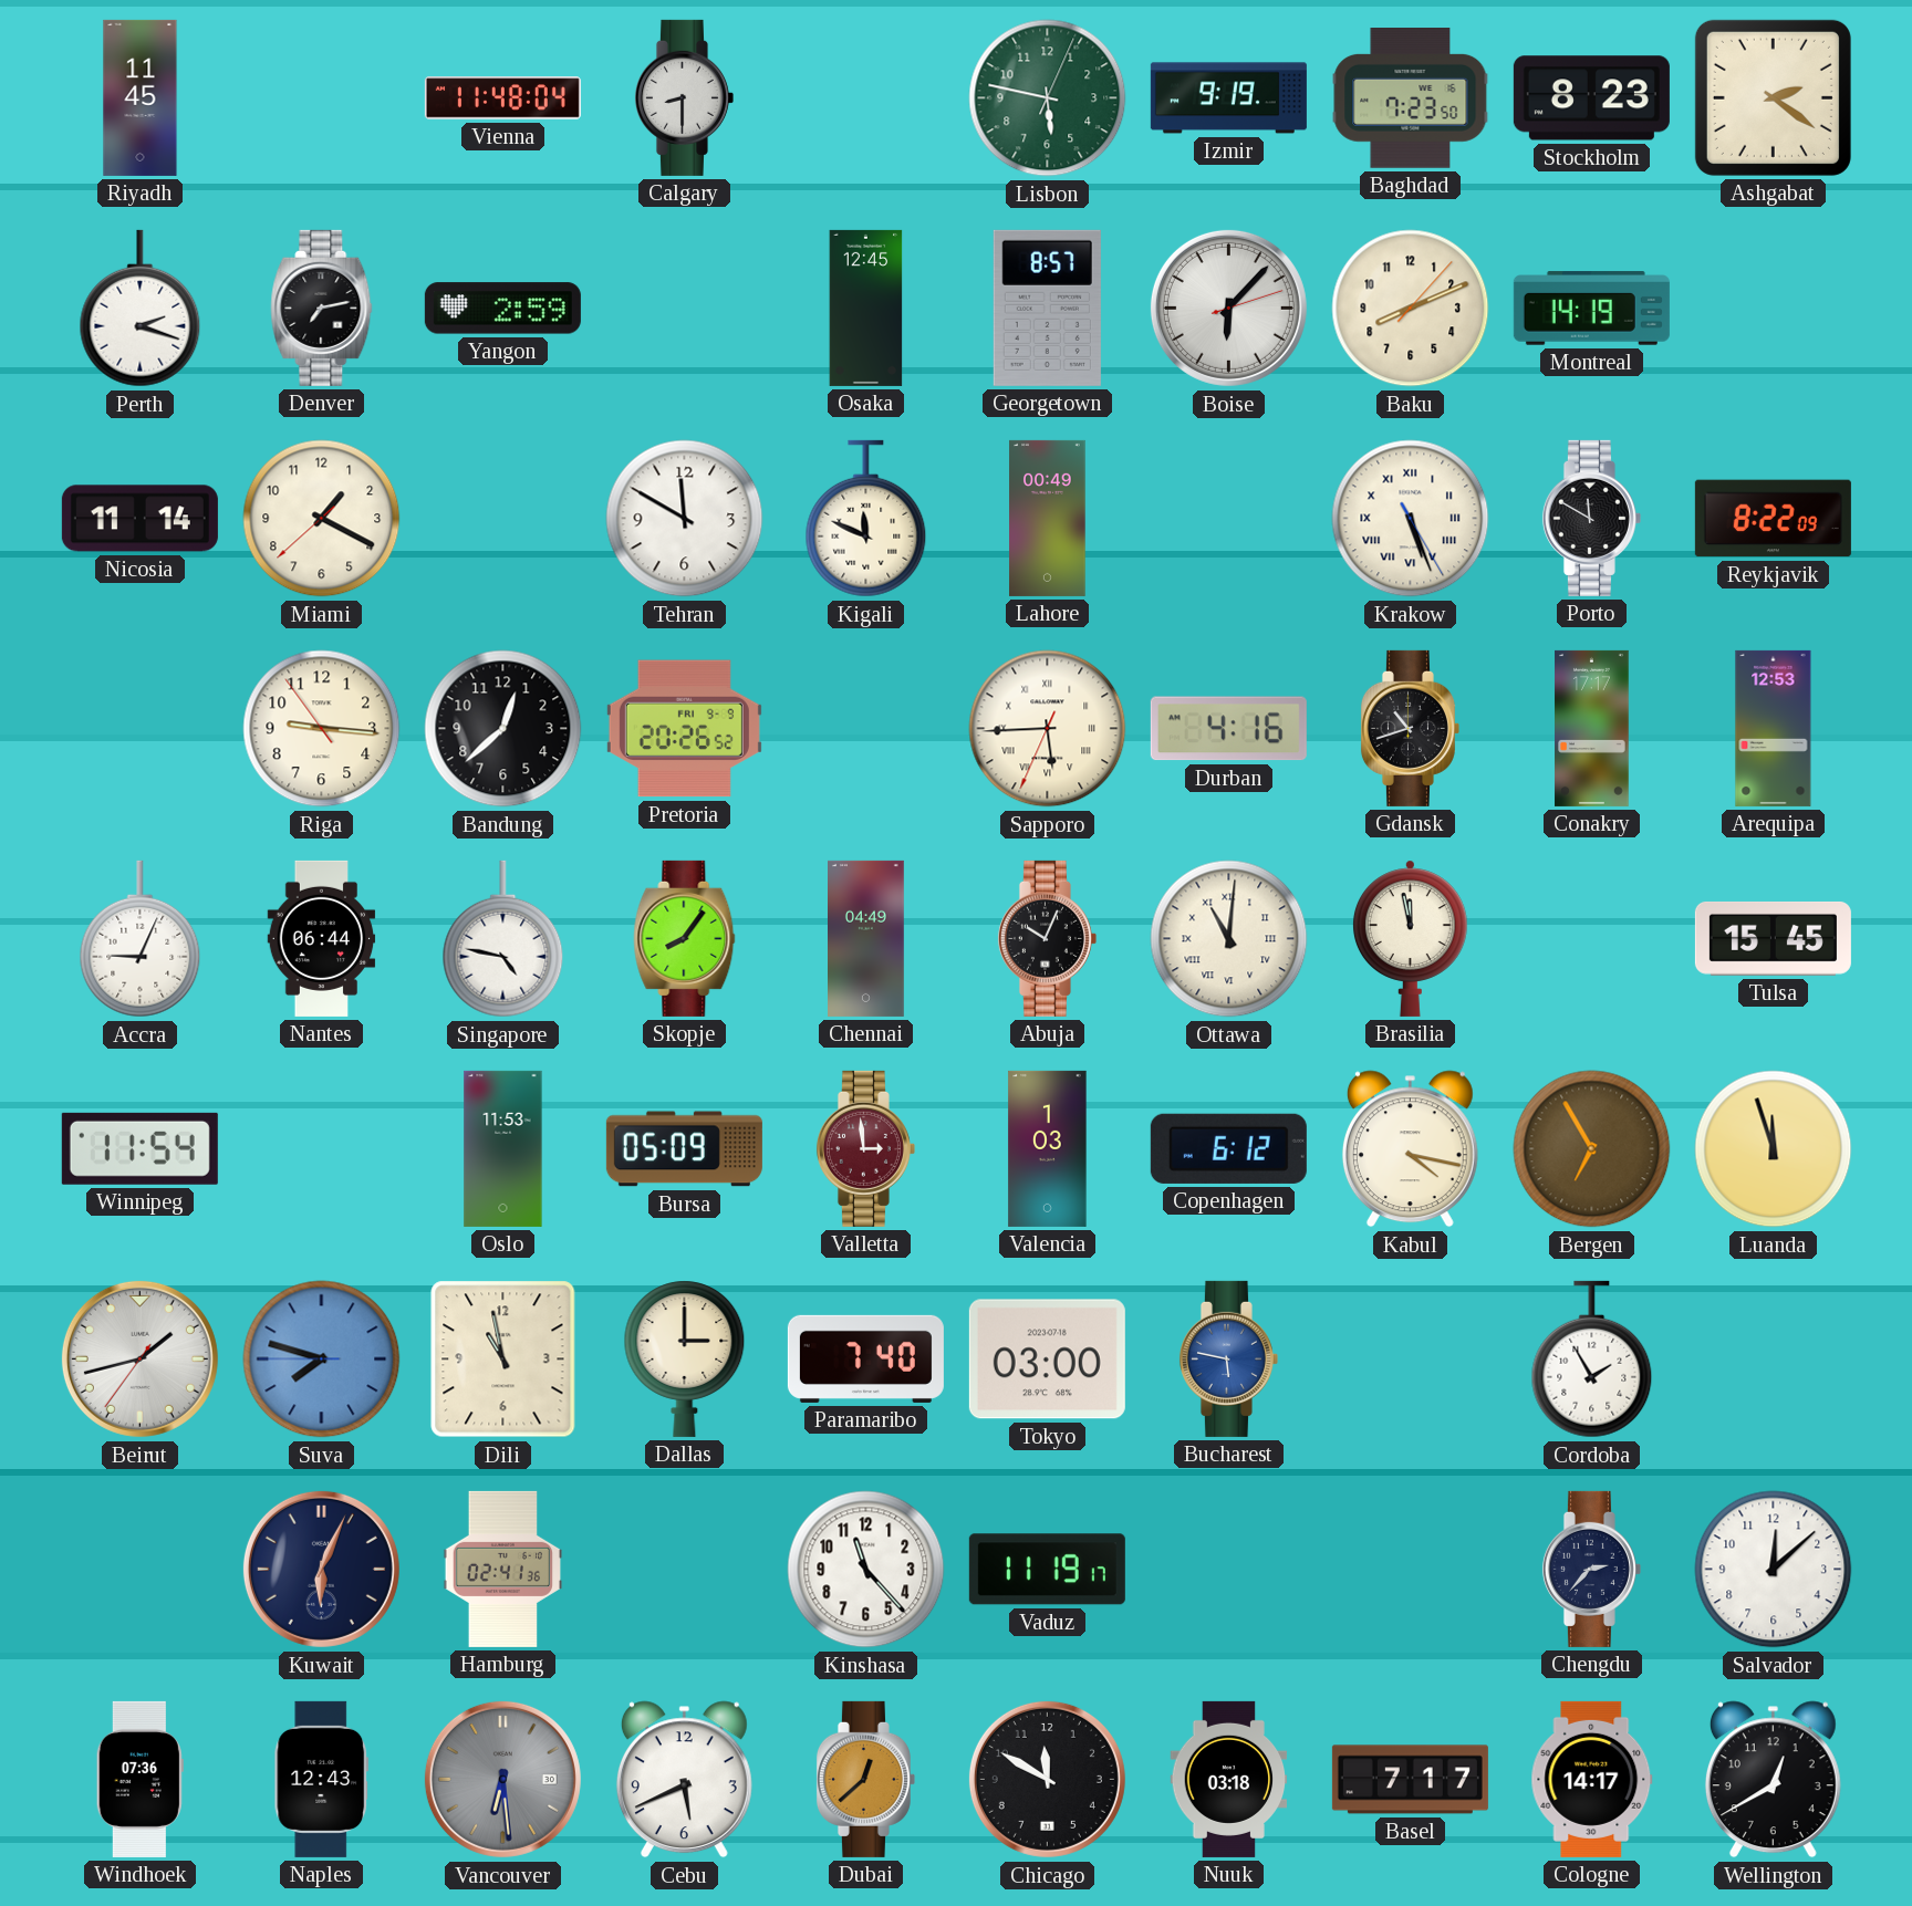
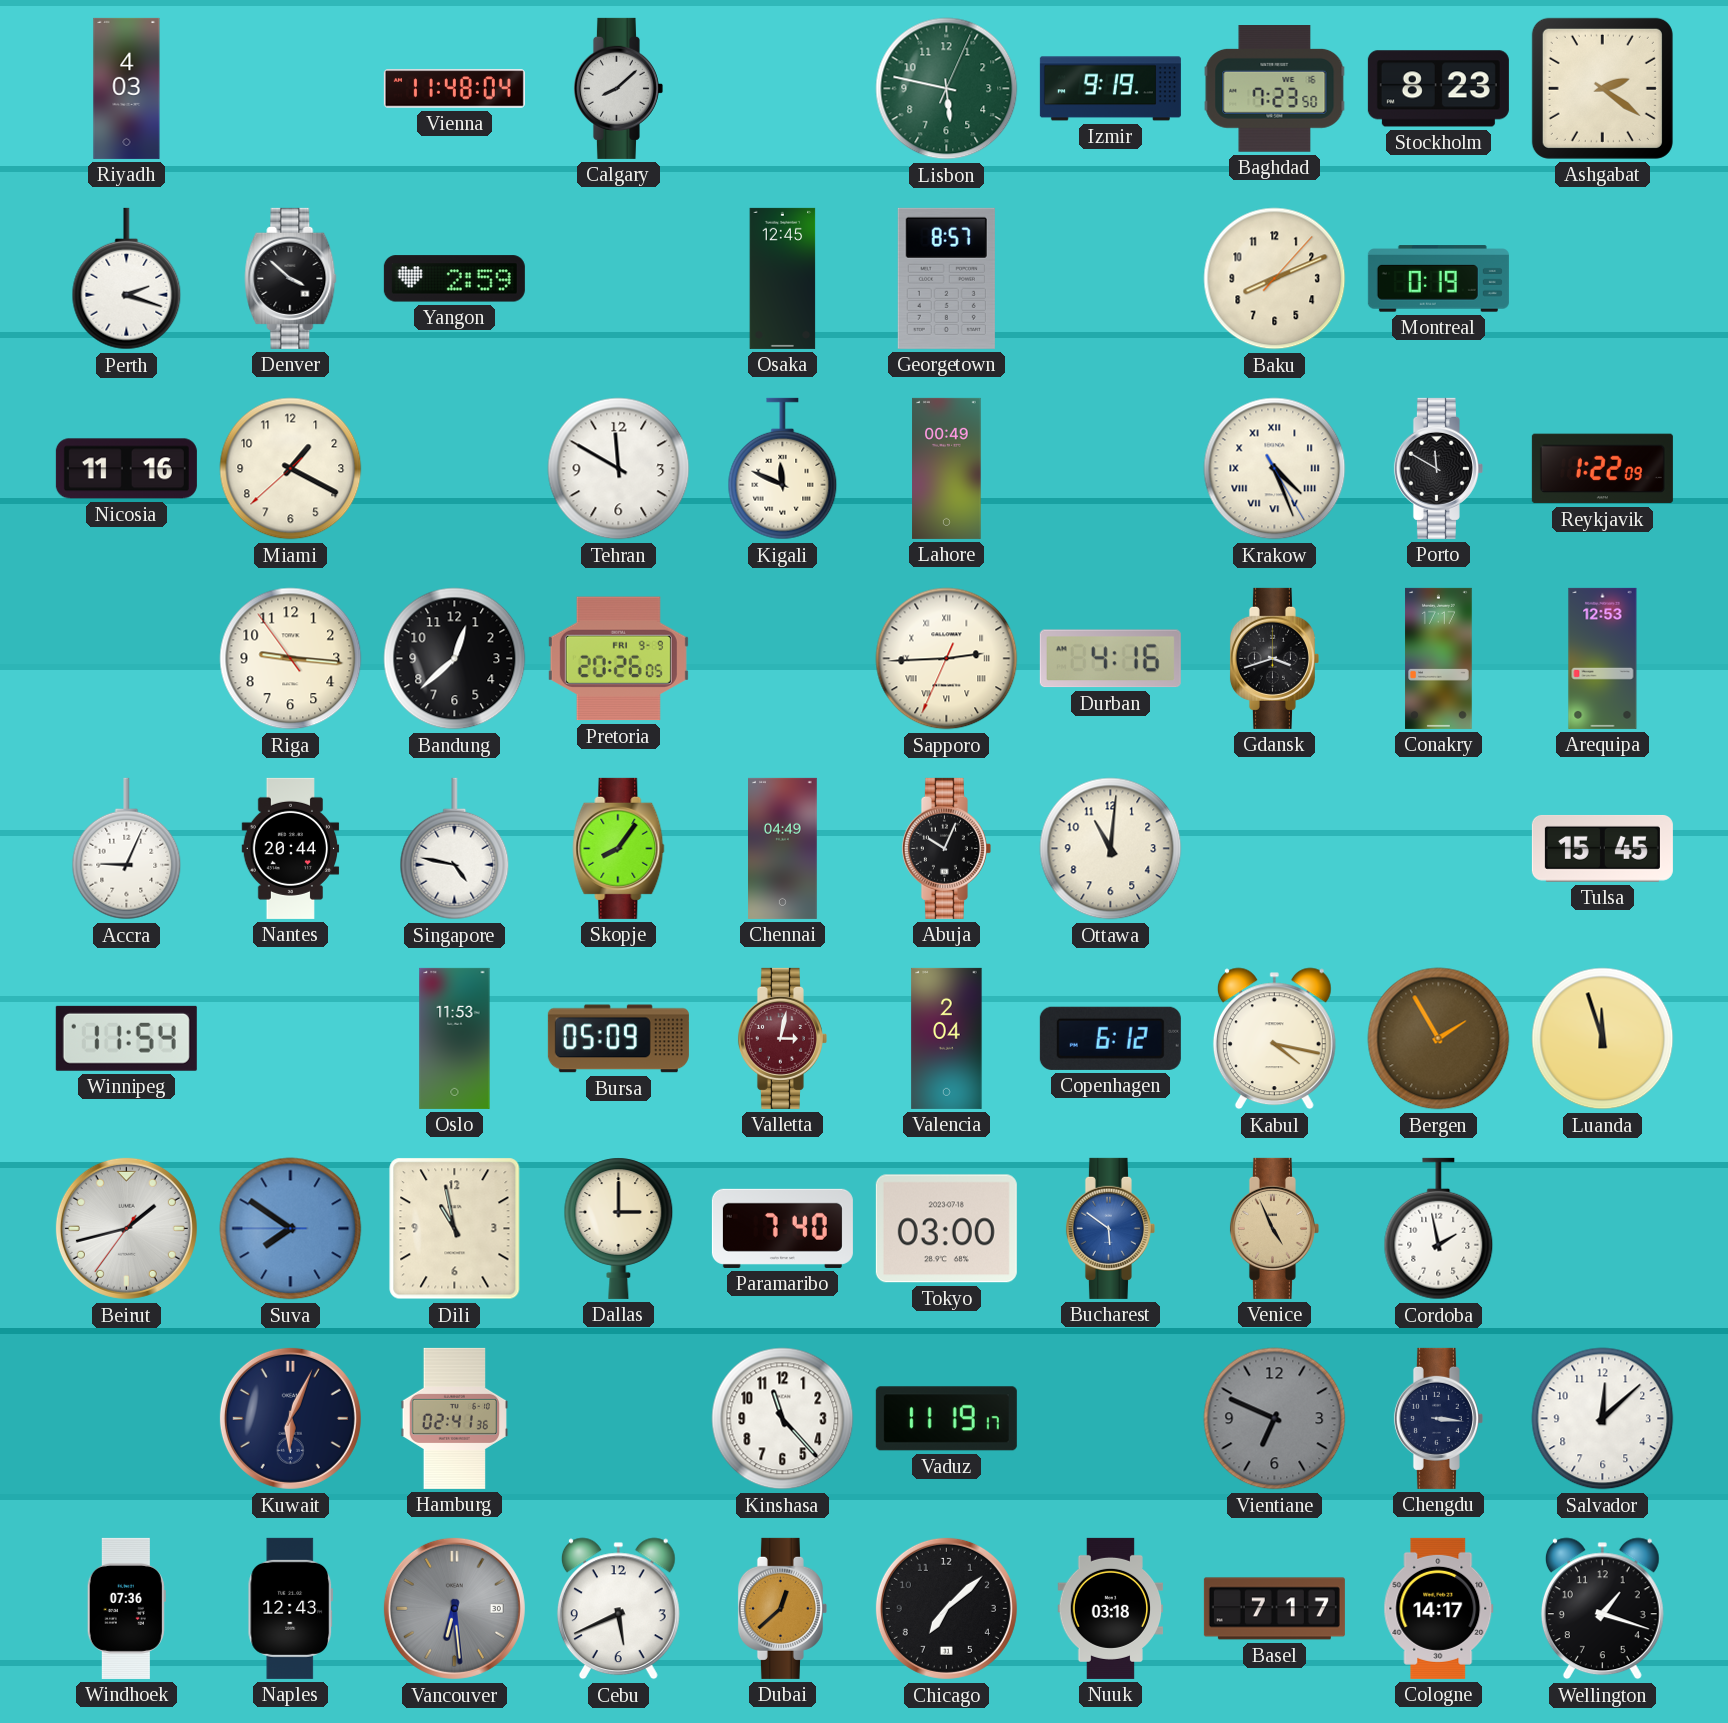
Riyadh: 11:45 -> 4:03
Calgary: 8:30 -> 8:08
Denver: 7:13 -> 3:52
Boise: 6:07 -> none
Montreal: 14:19 -> 0:19
Nicosia: 11:14 -> 11:16
Krakow: 5:26 -> 4:26
Reykjavik: 8:22 -> 1:22
Pretoria: 20:26:52 -> 20:26:05
Sapporo: 5:44 -> 2:44
Gdansk: 10:42 -> 3:42
Nantes: 06:44 -> 20:44
Ottawa numerals: Roman -> Arabic
Brasilia: 11:58 -> none
Valletta: 2:59 -> 3:02
Valencia: 1:03 -> 2:04
Bergen: 6:55 -> 1:55
Suva: 7:47 -> 7:50
Bucharest: 5:47 -> 5:51
Venice: none -> 4:56
Cordoba: 1:55 -> 1:58
Vientiane: none -> 6:49
Chengdu: 2:37 -> 3:16
Chicago: 11:50 -> 7:08
Wellington: 12:40 -> 1:18
